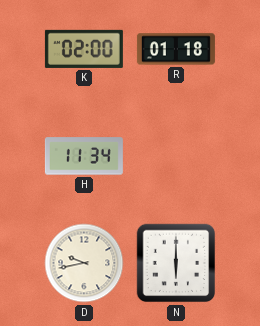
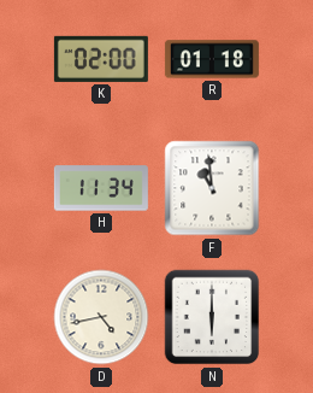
F: none -> 10:59
D: 9:43 -> 4:43
